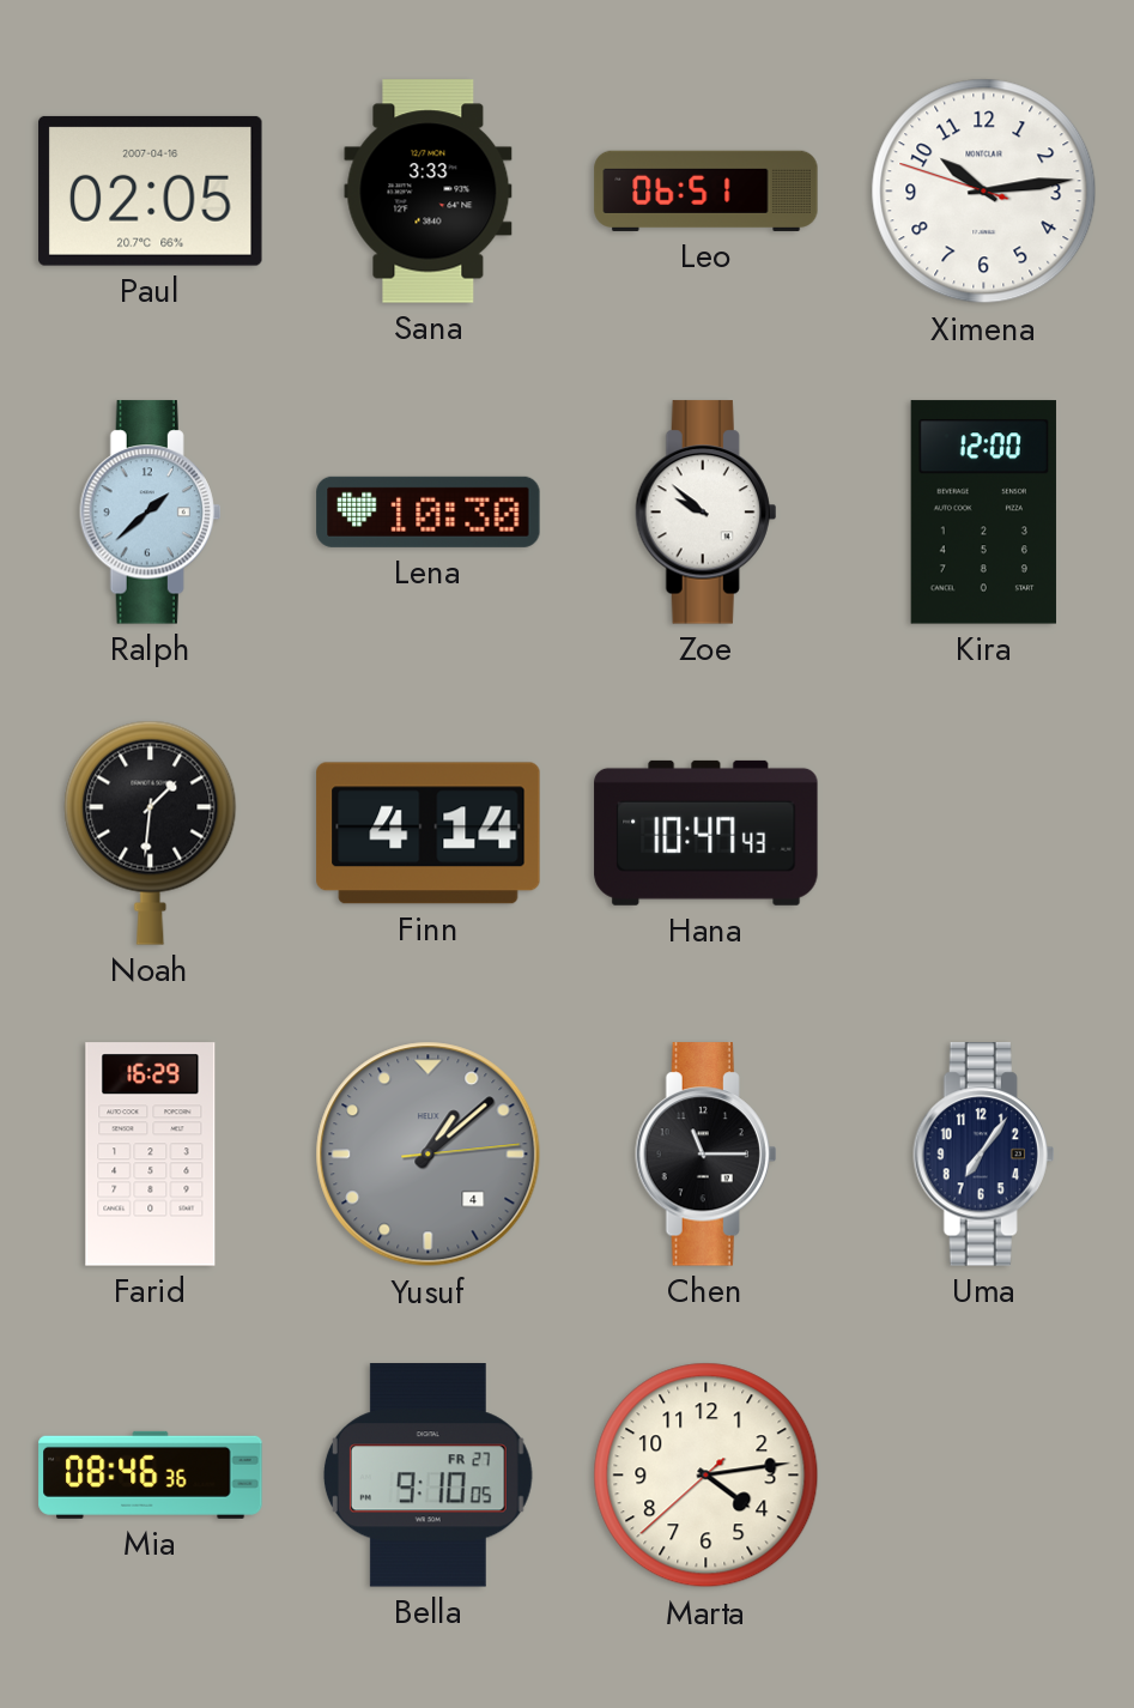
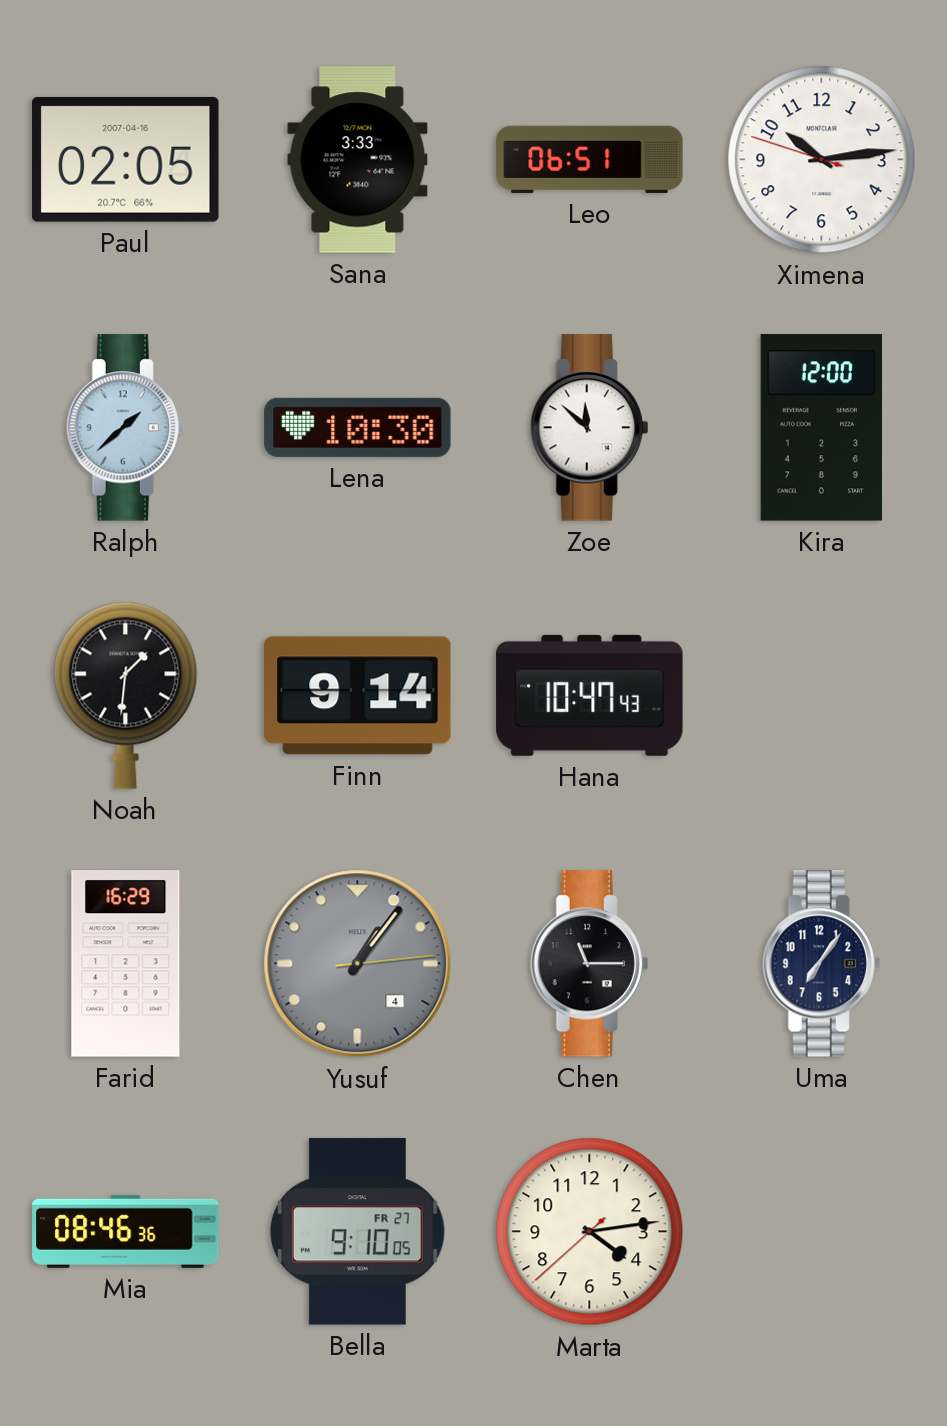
Zoe: 9:52 -> 11:52
Finn: 4:14 -> 9:14
Yusuf: 1:08 -> 1:06
